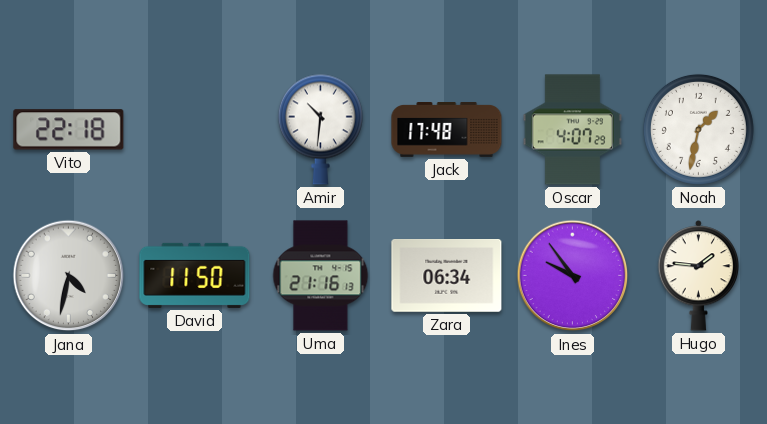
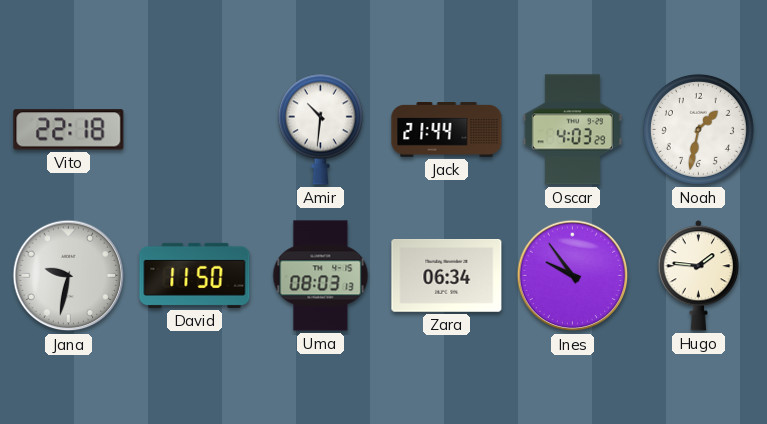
Jack: 17:48 -> 21:44
Oscar: 4:07 -> 4:03
Jana: 4:32 -> 9:32
Uma: 21:16 -> 08:03
